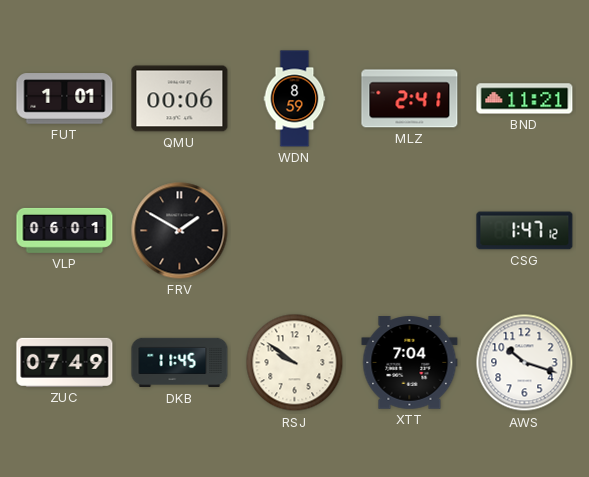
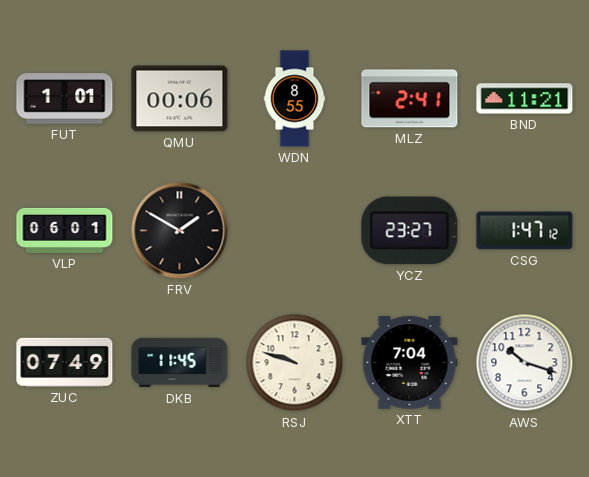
WDN: 8:59 -> 8:55
YCZ: none -> 23:27
RSJ: 9:51 -> 9:48
